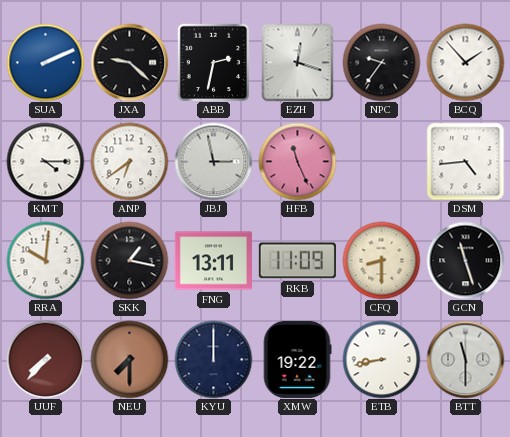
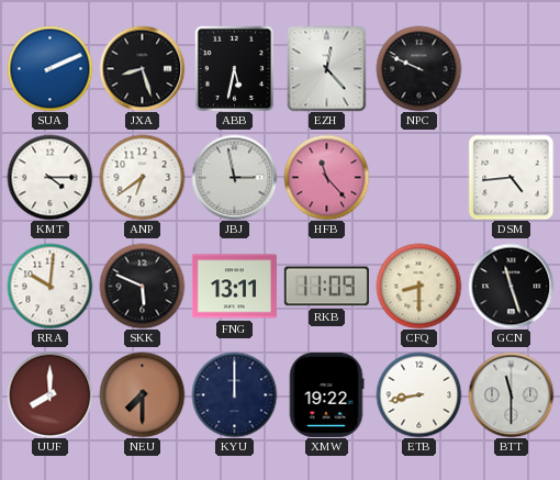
JXA: 9:22 -> 8:27
ABB: 2:32 -> 5:32
EZH: 12:18 -> 12:23
NPC: 9:36 -> 9:49
BCQ: 1:53 -> none
HFB: 11:26 -> 11:23
SKK: 1:17 -> 5:49
UUF: 7:37 -> 8:00
